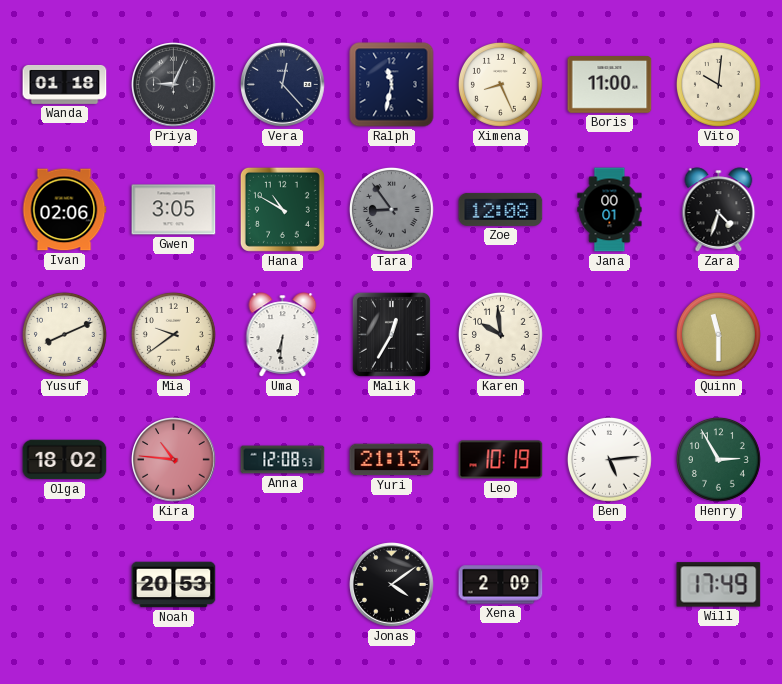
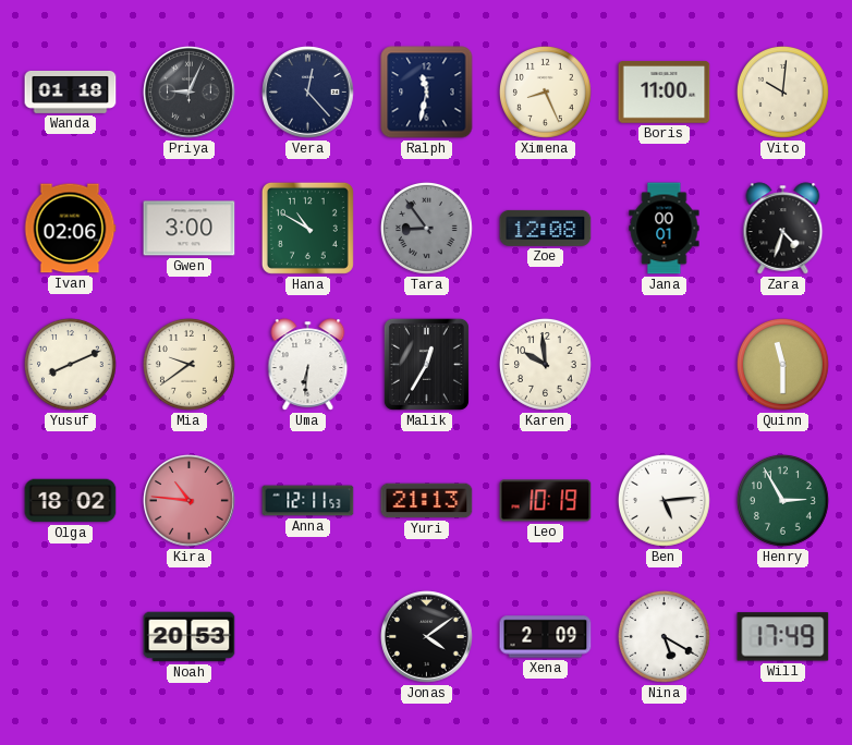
Gwen: 3:05 -> 3:00
Anna: 12:08 -> 12:11
Nina: none -> 5:20
